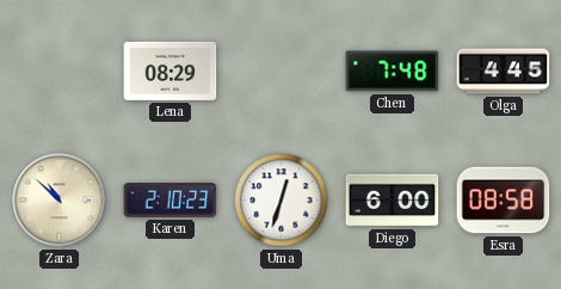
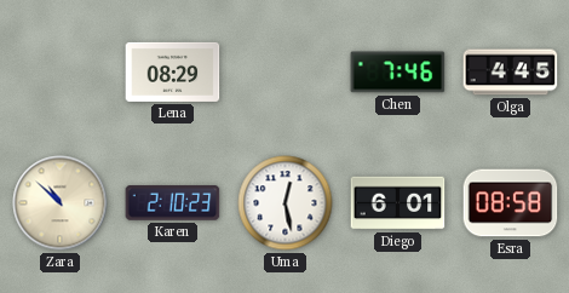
Chen: 7:48 -> 7:46
Uma: 12:33 -> 12:28
Diego: 6:00 -> 6:01
